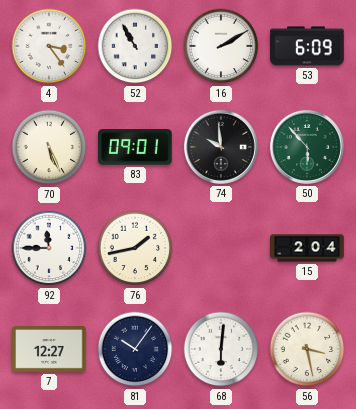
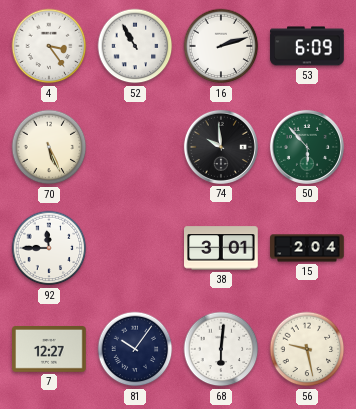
16: 2:10 -> 2:12
83: 09:01 -> none
76: 1:43 -> none
38: none -> 3:01
56: 3:28 -> 9:28
